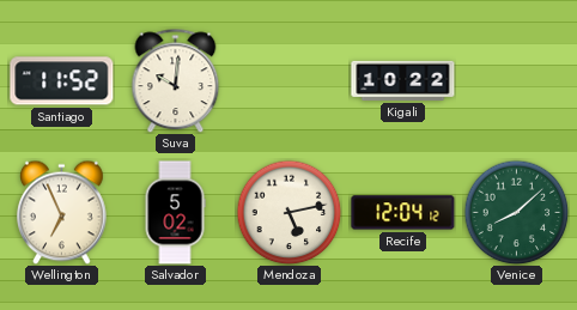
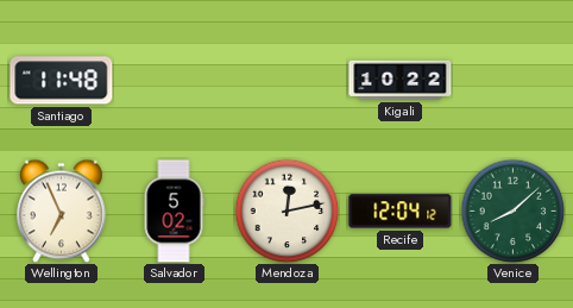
Santiago: 11:52 -> 11:48
Suva: 10:01 -> none
Mendoza: 5:13 -> 12:13
